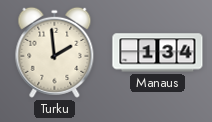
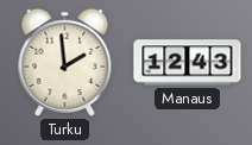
Manaus: 1:34 -> 12:43
